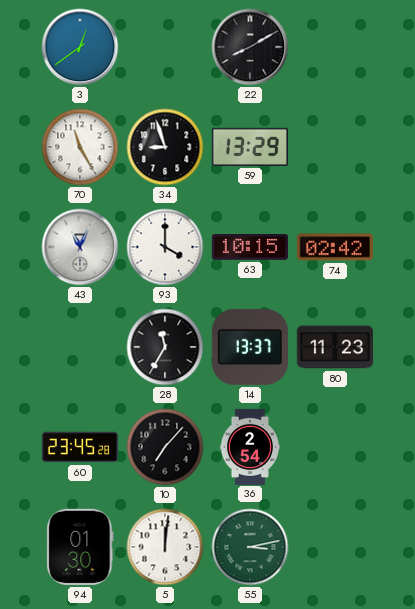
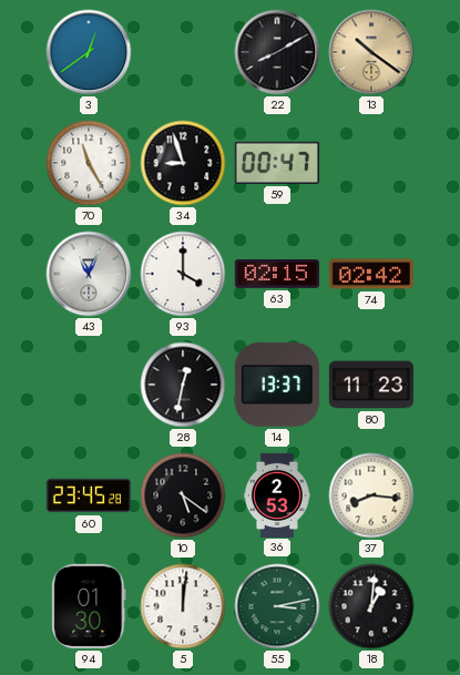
13: none -> 10:21
59: 13:29 -> 00:47
63: 10:15 -> 02:15
28: 11:35 -> 12:32
10: 7:07 -> 5:21
36: 2:54 -> 2:53
37: none -> 8:16
18: none -> 1:01
